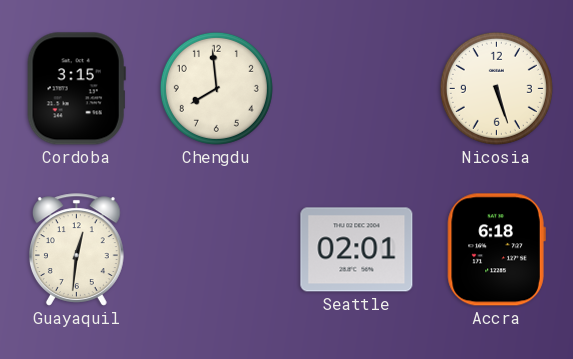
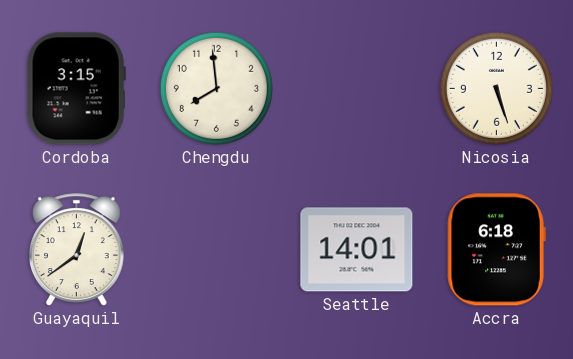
Guayaquil: 12:31 -> 12:39
Seattle: 02:01 -> 14:01
